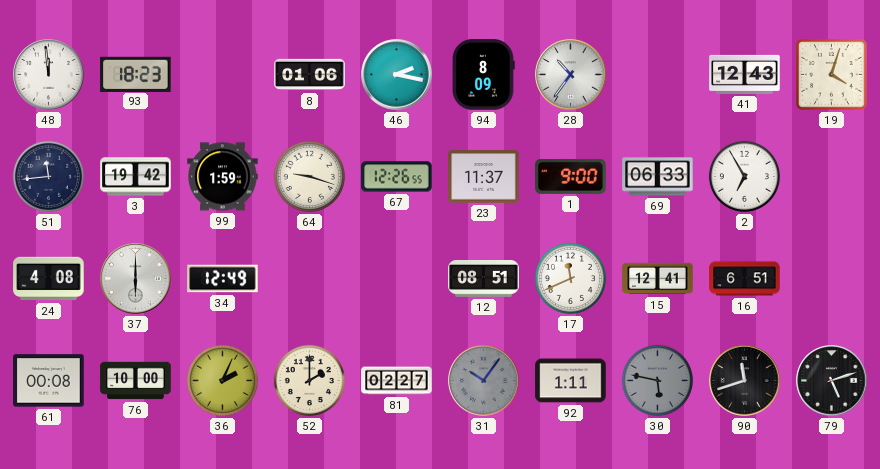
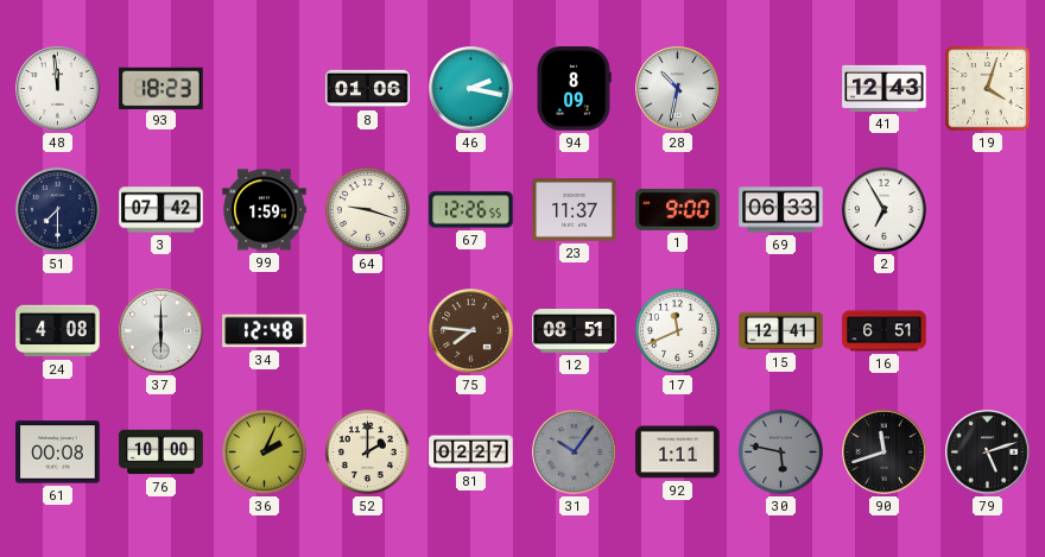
28: 10:36 -> 10:32
51: 11:44 -> 7:30
3: 19:42 -> 07:42
34: 12:49 -> 12:48
75: none -> 7:46
